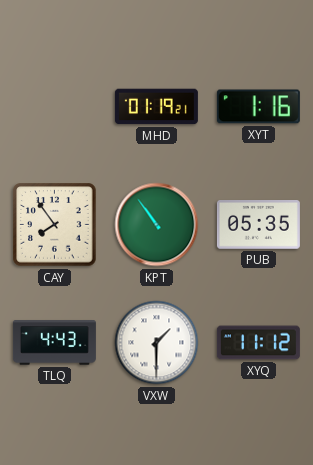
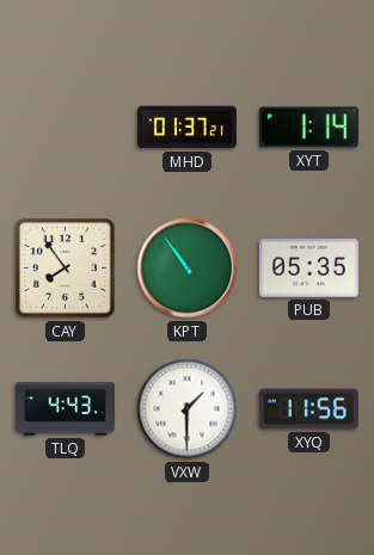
MHD: 01:19 -> 01:37
XYT: 1:16 -> 1:14
XYQ: 11:12 -> 11:56
